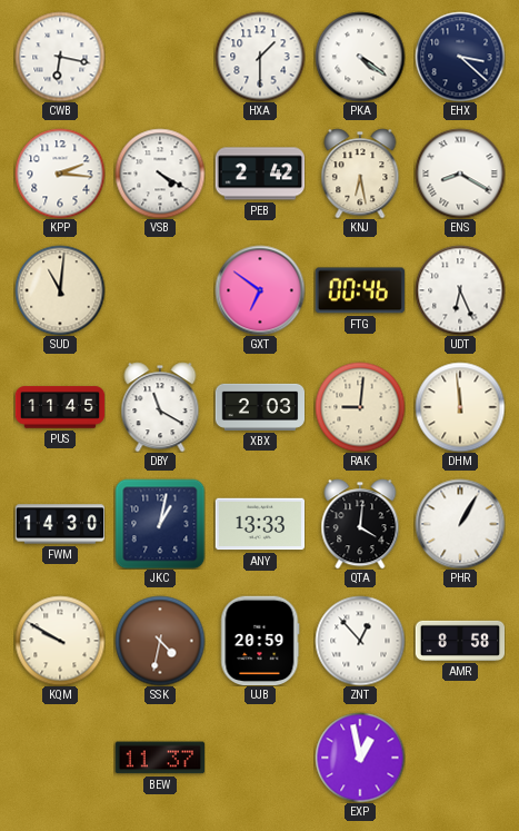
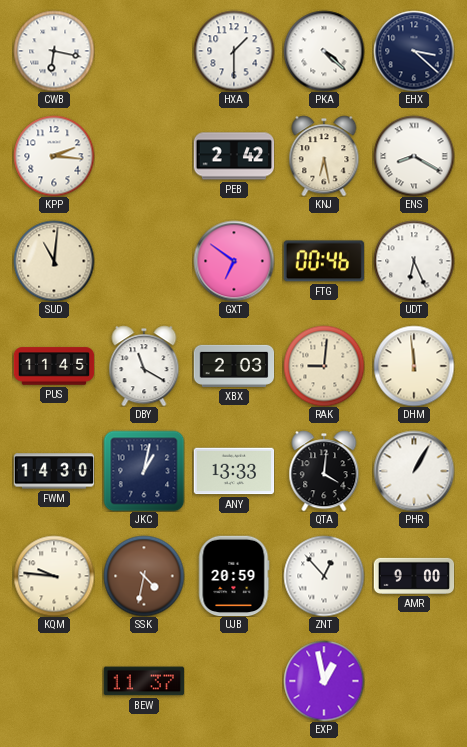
PKA: 4:21 -> 4:22
VSB: 4:20 -> none
KQM: 9:50 -> 9:46
AMR: 8:58 -> 9:00
